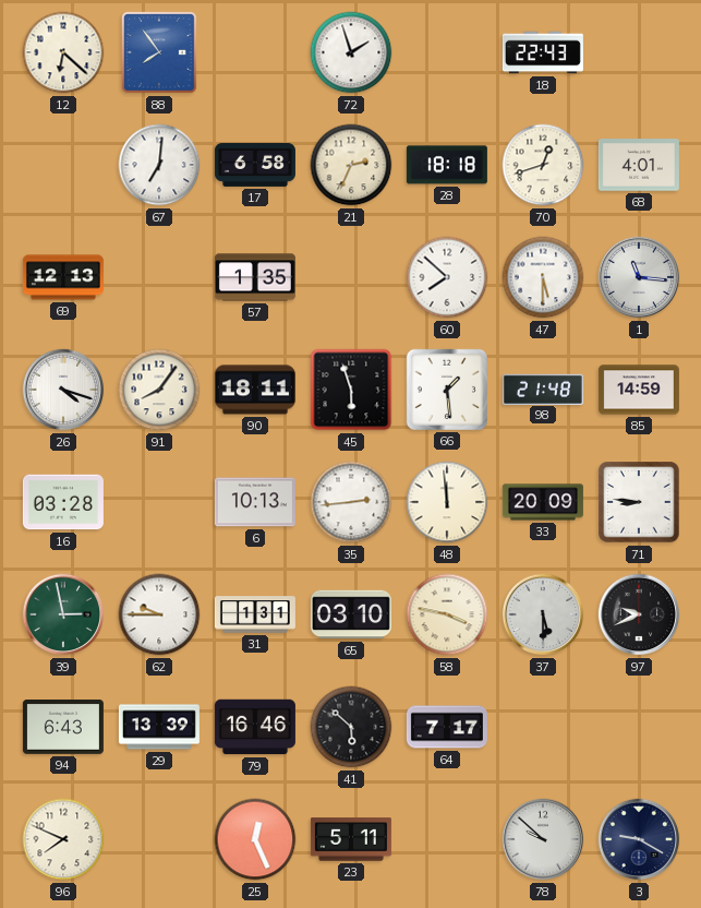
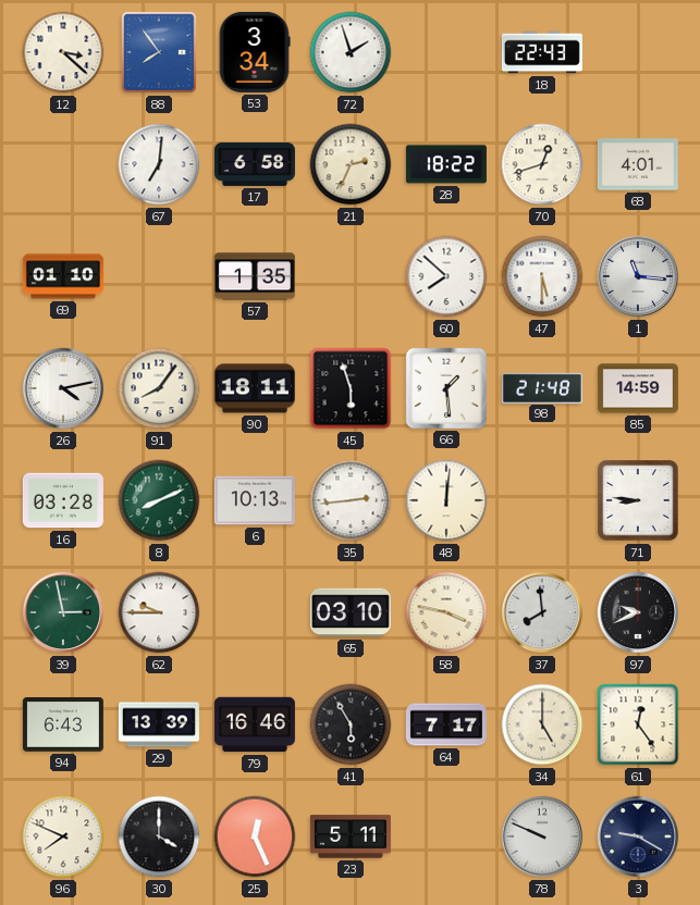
12: 6:22 -> 3:22
53: none -> 3:34
28: 18:18 -> 18:22
69: 12:13 -> 01:10
26: 4:18 -> 4:13
8: none -> 8:11
48: 11:59 -> 12:01
33: 20:09 -> none
31: 1:31 -> none
37: 5:30 -> 7:59
41: 5:52 -> 5:55
34: none -> 5:00
61: none -> 12:24
30: none -> 4:00
78: 9:52 -> 9:49
